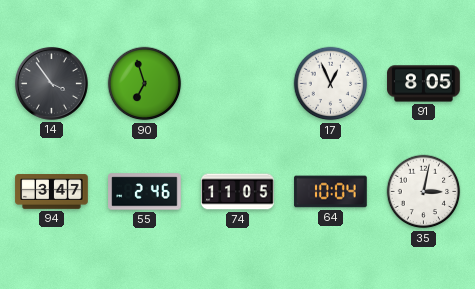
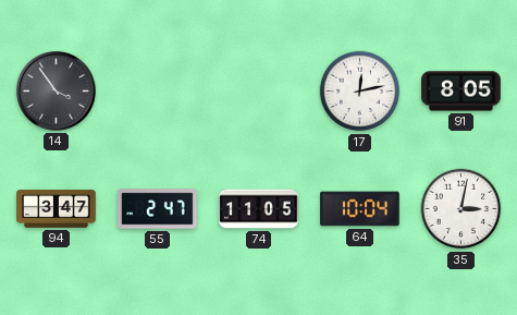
90: 6:57 -> none
17: 12:56 -> 12:13
55: 2:46 -> 2:47
